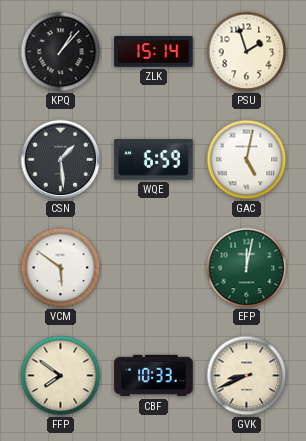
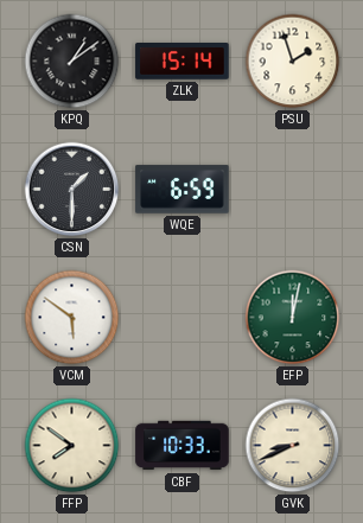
KPQ: 1:07 -> 1:09
CSN: 1:29 -> 1:30
GAC: 5:02 -> none
